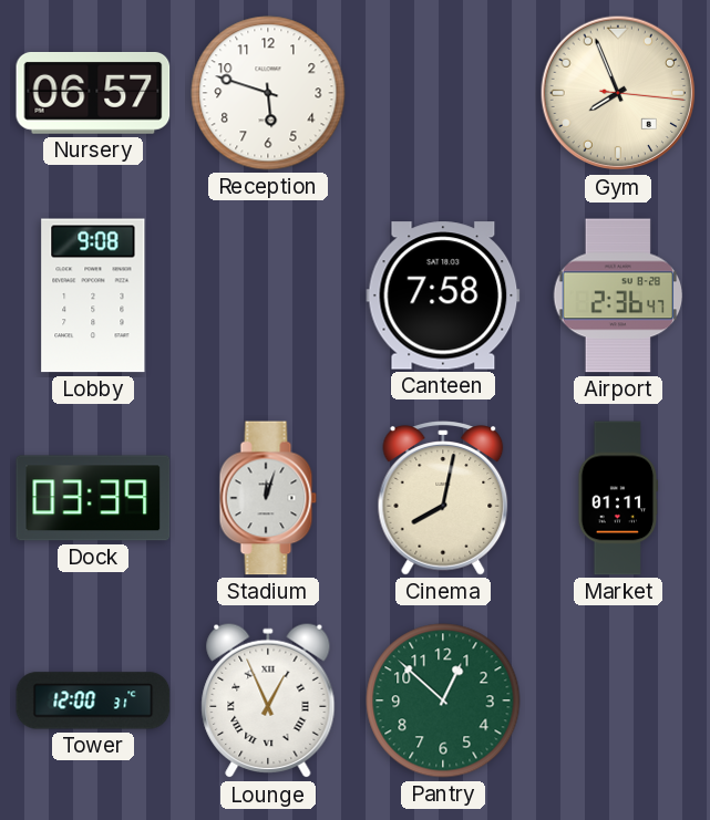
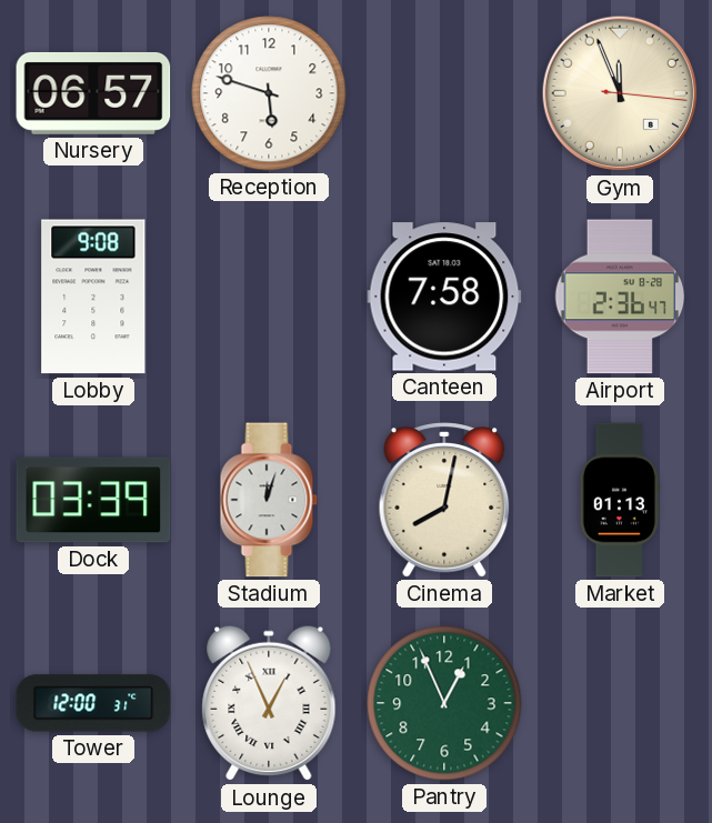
Gym: 7:56 -> 11:56
Market: 01:11 -> 01:13
Pantry: 12:52 -> 12:56
